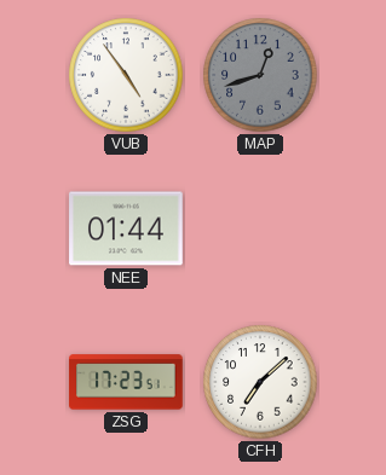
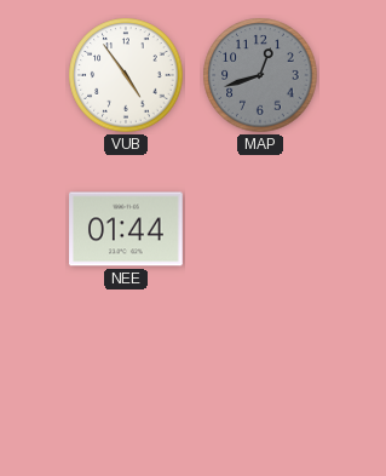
ZSG: 17:23 -> none
CFH: 7:08 -> none
